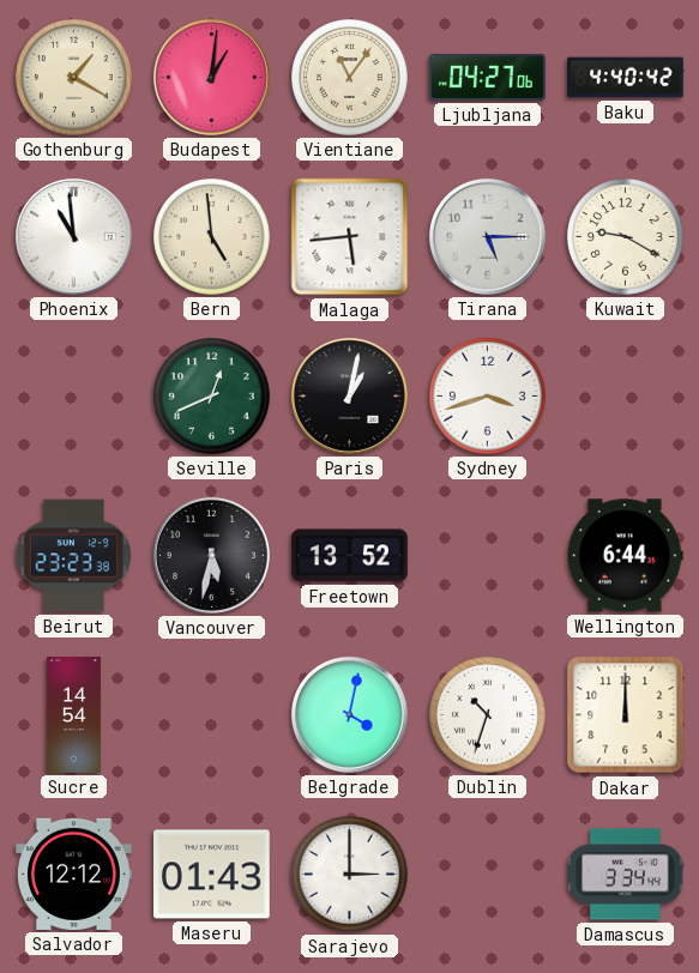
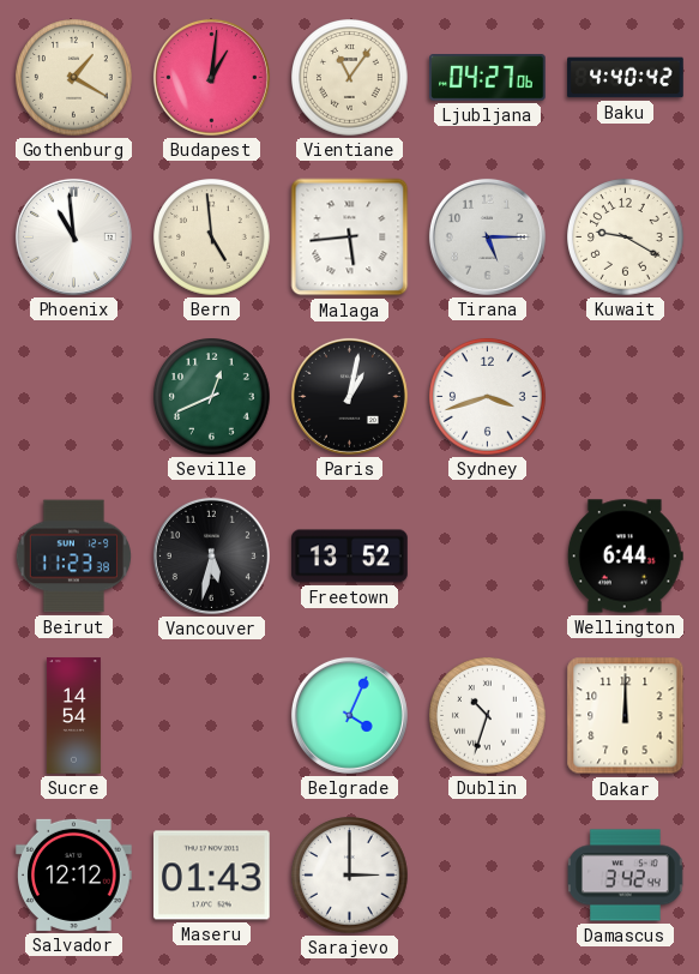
Beirut: 23:23 -> 11:23
Belgrade: 4:02 -> 4:04
Damascus: 3:34 -> 3:42
